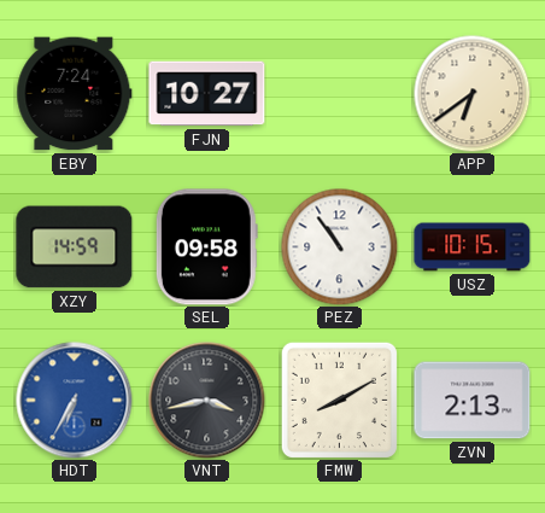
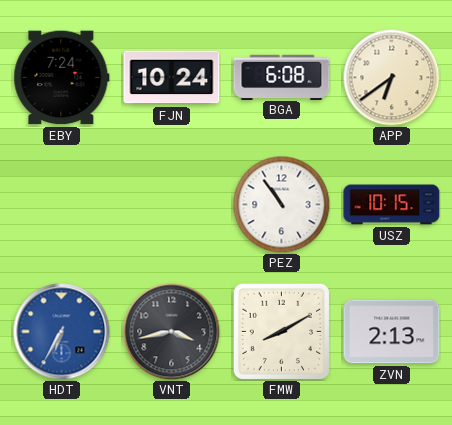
FJN: 10:27 -> 10:24
BGA: none -> 6:08
XZY: 14:59 -> none
SEL: 09:58 -> none
